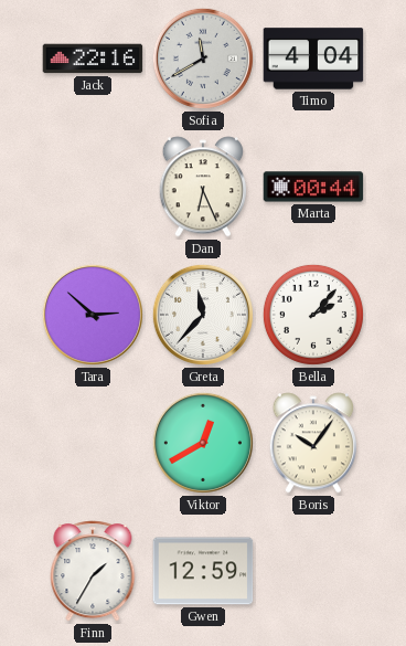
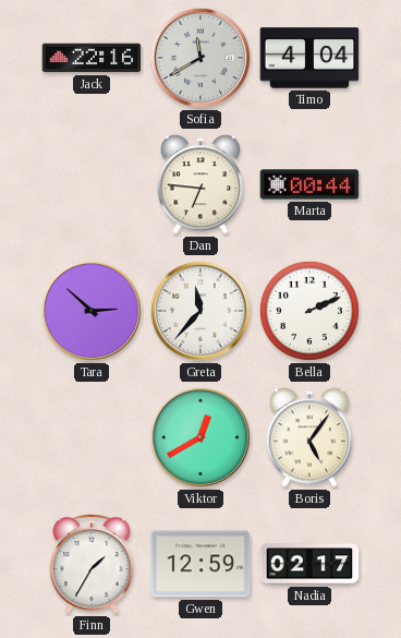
Dan: 6:26 -> 6:46
Bella: 2:07 -> 2:11
Boris: 10:06 -> 5:06
Nadia: none -> 02:17
